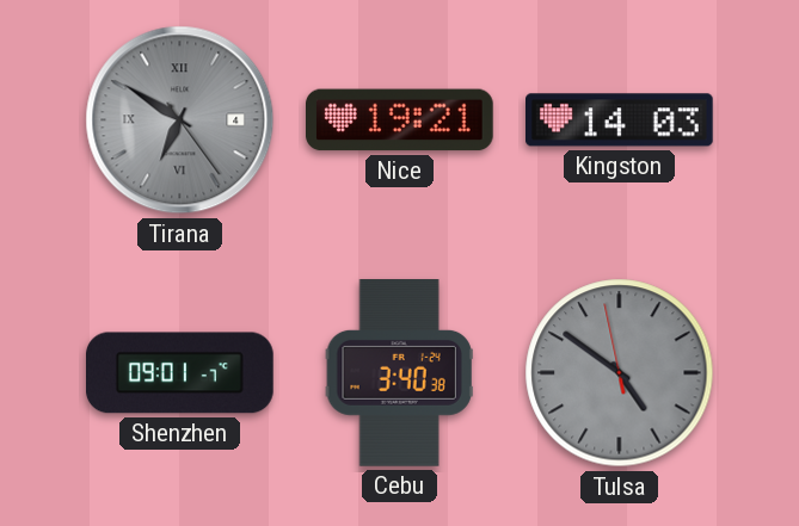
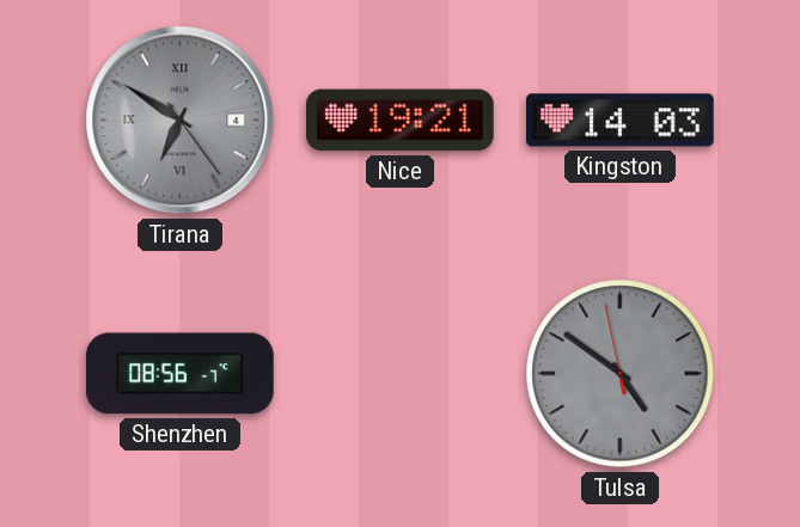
Shenzhen: 09:01 -> 08:56
Cebu: 3:40 -> none
